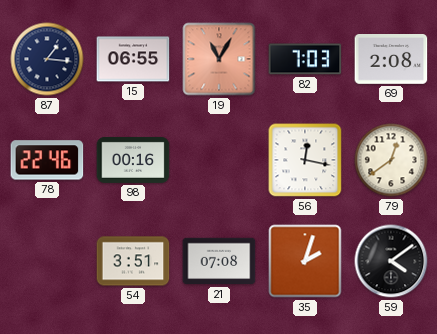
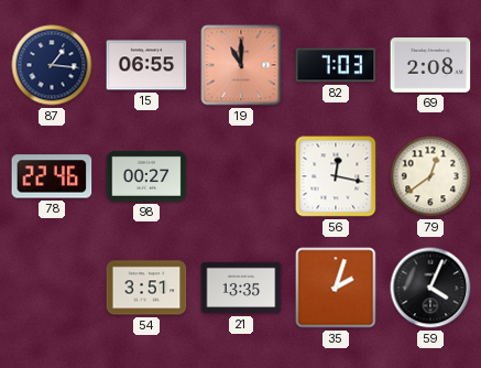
19: 11:05 -> 11:00
98: 00:16 -> 00:27
21: 07:08 -> 13:35
59: 4:09 -> 4:04
